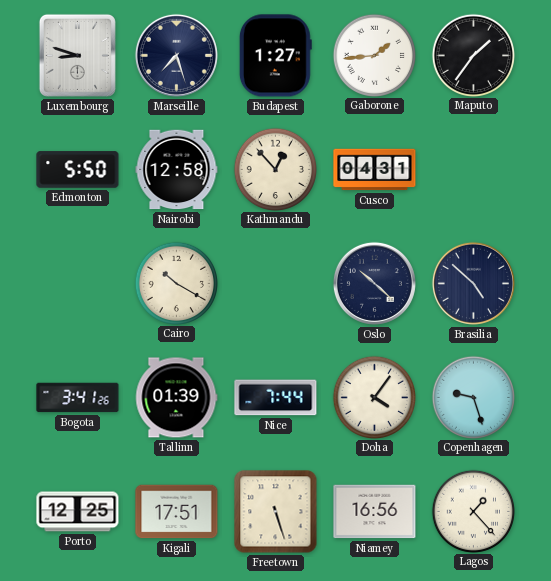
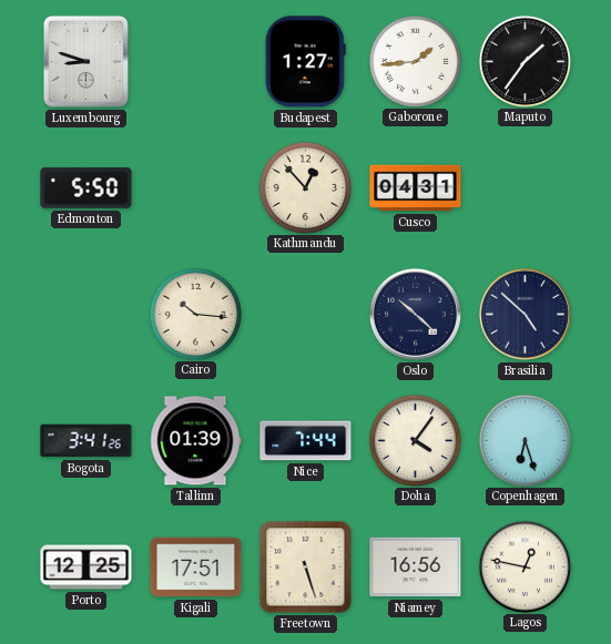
Marseille: 7:27 -> none
Nairobi: 12:58 -> none
Cairo: 10:20 -> 10:16
Copenhagen: 9:27 -> 6:27
Lagos: 1:23 -> 12:47
